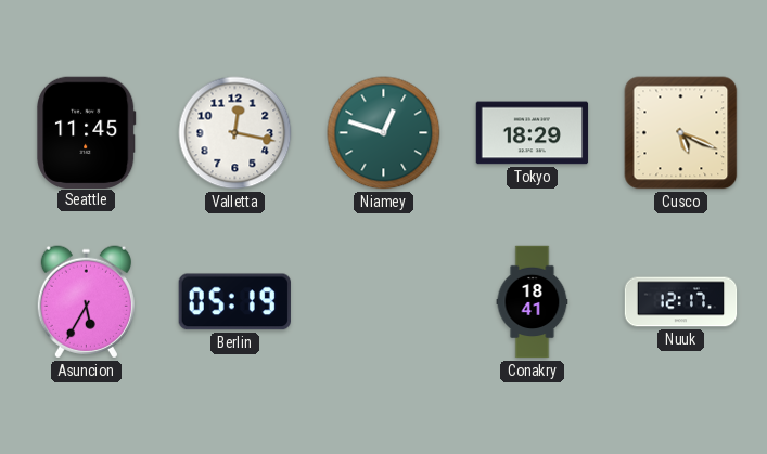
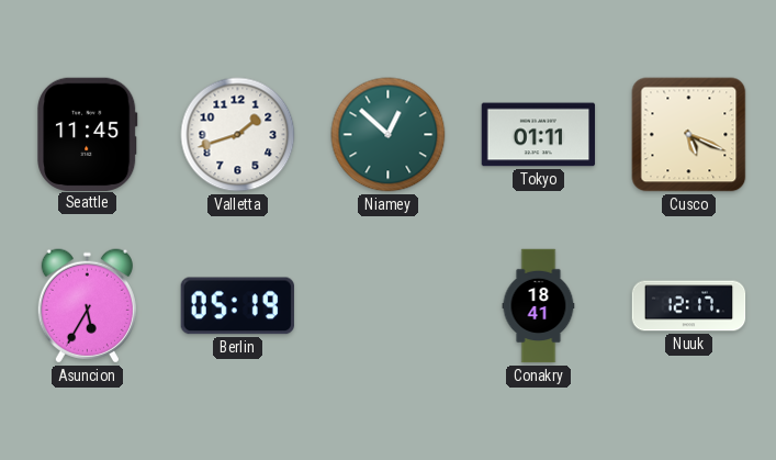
Valletta: 12:17 -> 1:42
Niamey: 12:48 -> 12:52
Tokyo: 18:29 -> 01:11
